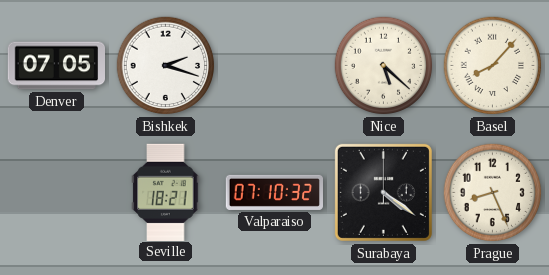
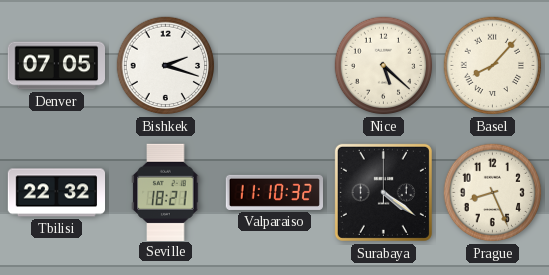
Tbilisi: none -> 22:32
Valparaiso: 07:10 -> 11:10
